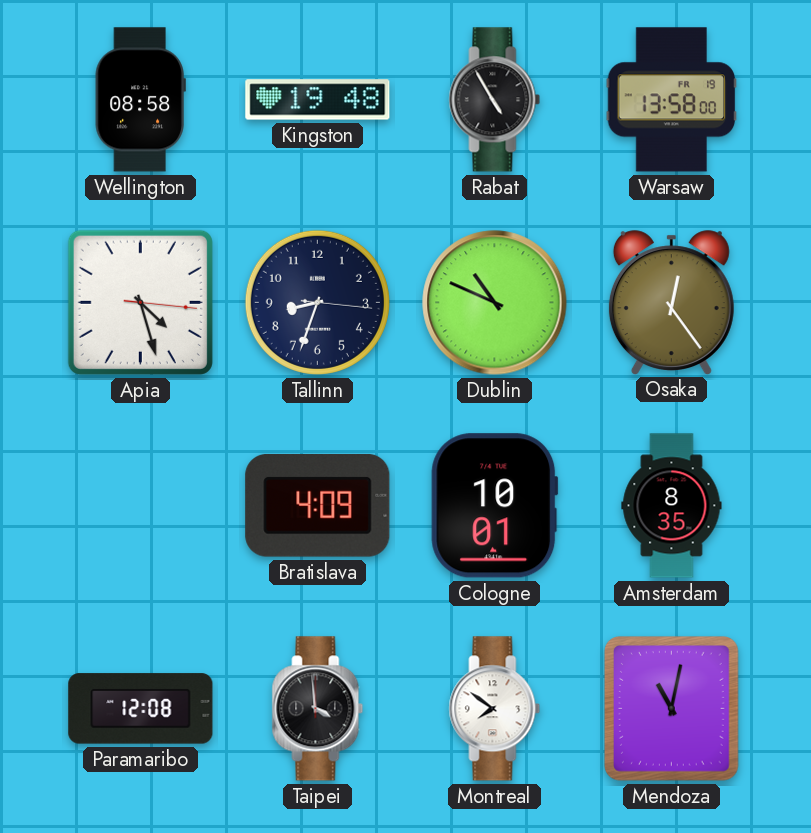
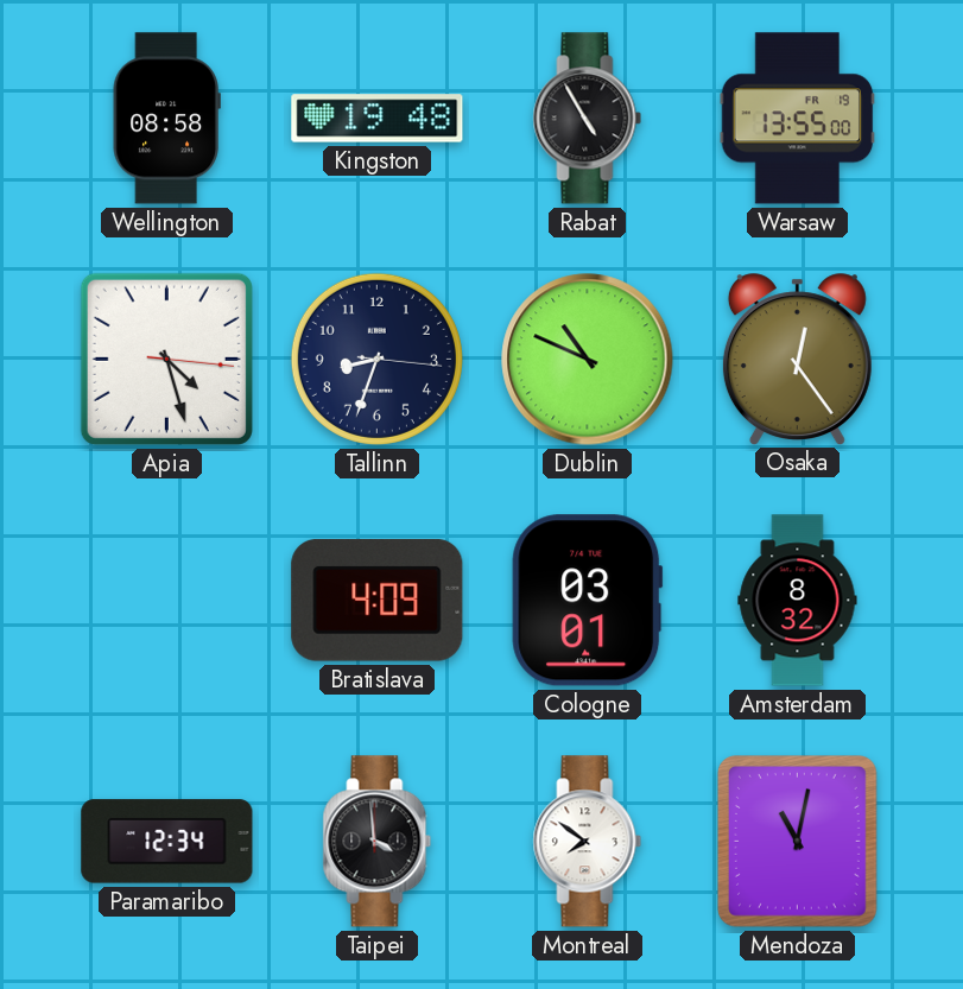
Warsaw: 13:58 -> 13:55
Cologne: 10:01 -> 03:01
Amsterdam: 8:35 -> 8:32
Paramaribo: 12:08 -> 12:34
